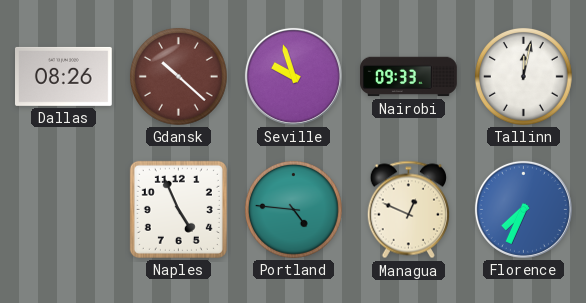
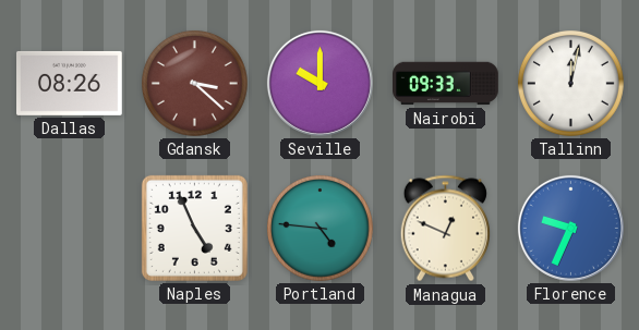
Gdansk: 10:22 -> 3:22
Seville: 9:57 -> 10:00
Florence: 7:34 -> 9:34
